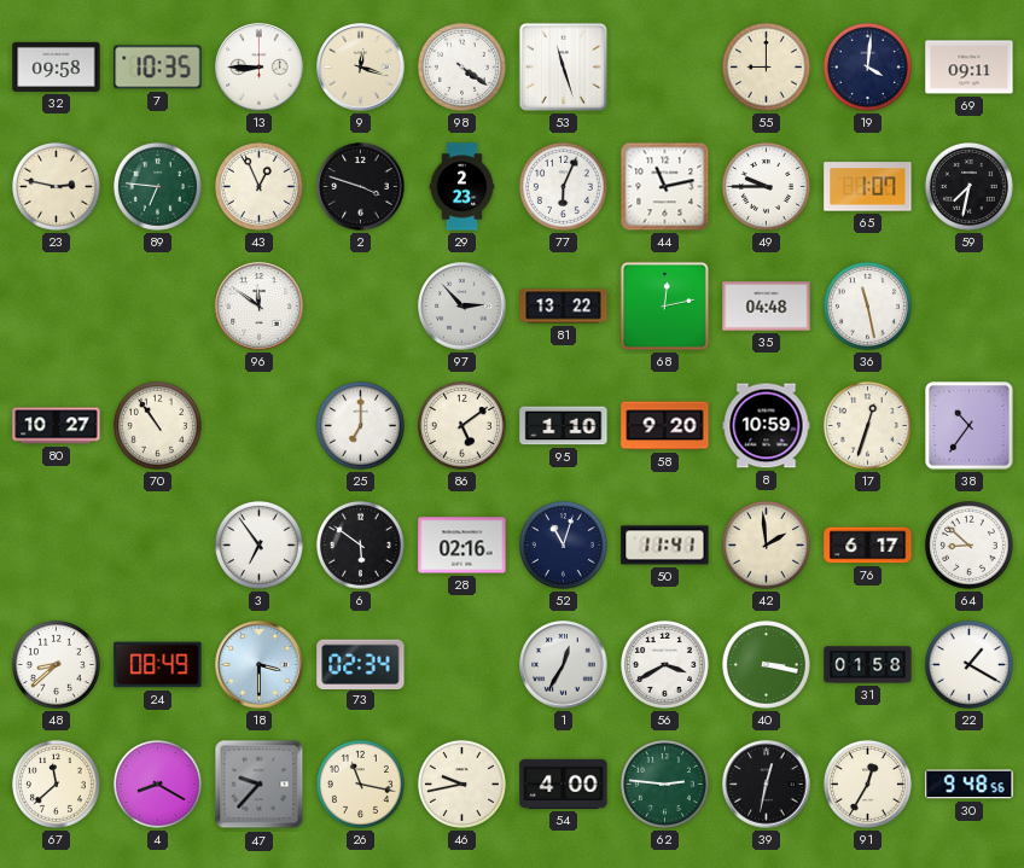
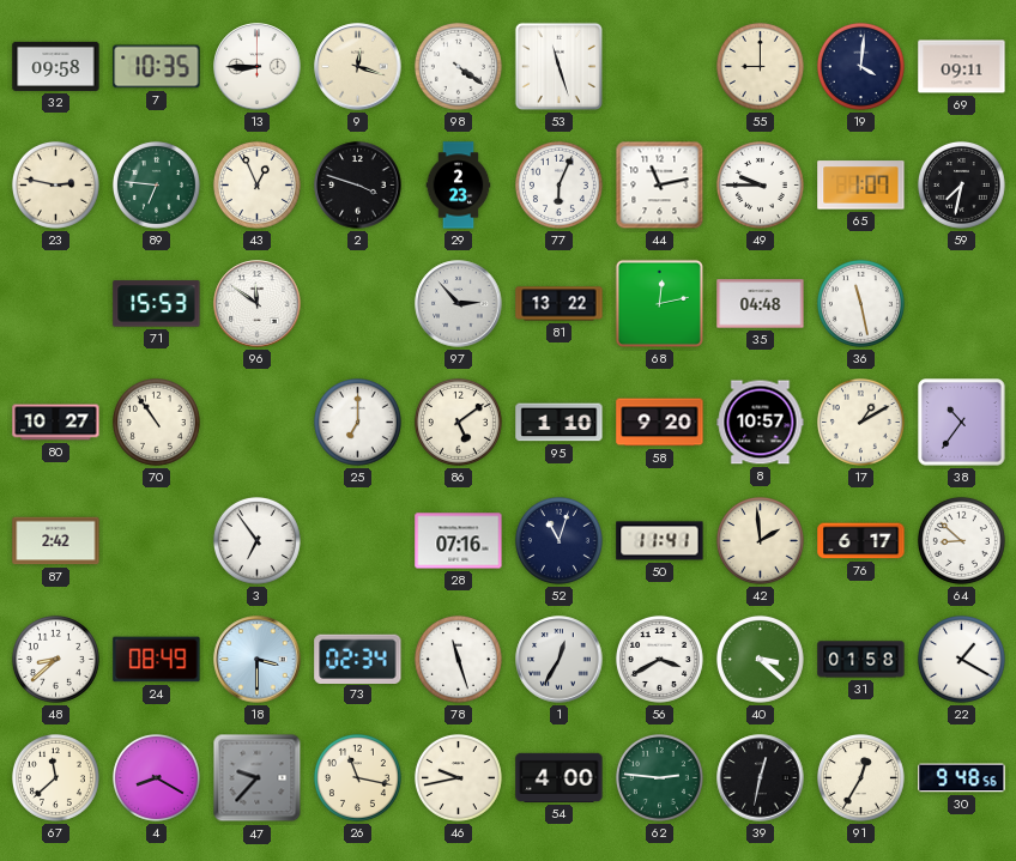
71: none -> 15:53
8: 10:59 -> 10:57
17: 12:33 -> 1:10
87: none -> 2:42
6: 5:51 -> none
28: 02:16 -> 07:16
78: none -> 11:27
40: 3:17 -> 3:22
